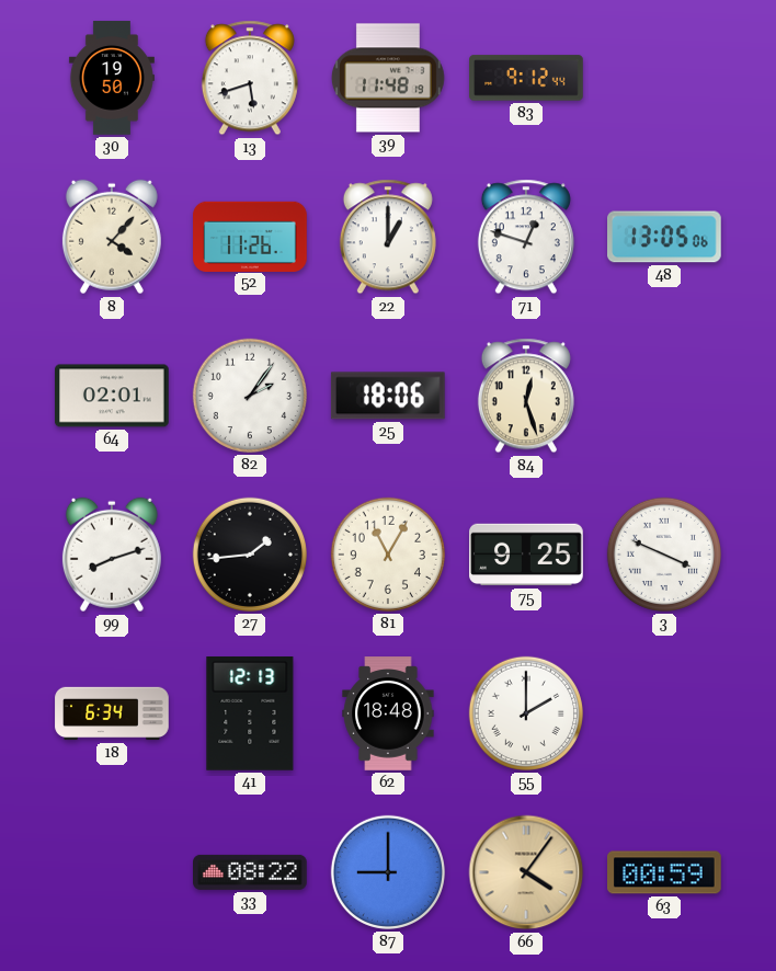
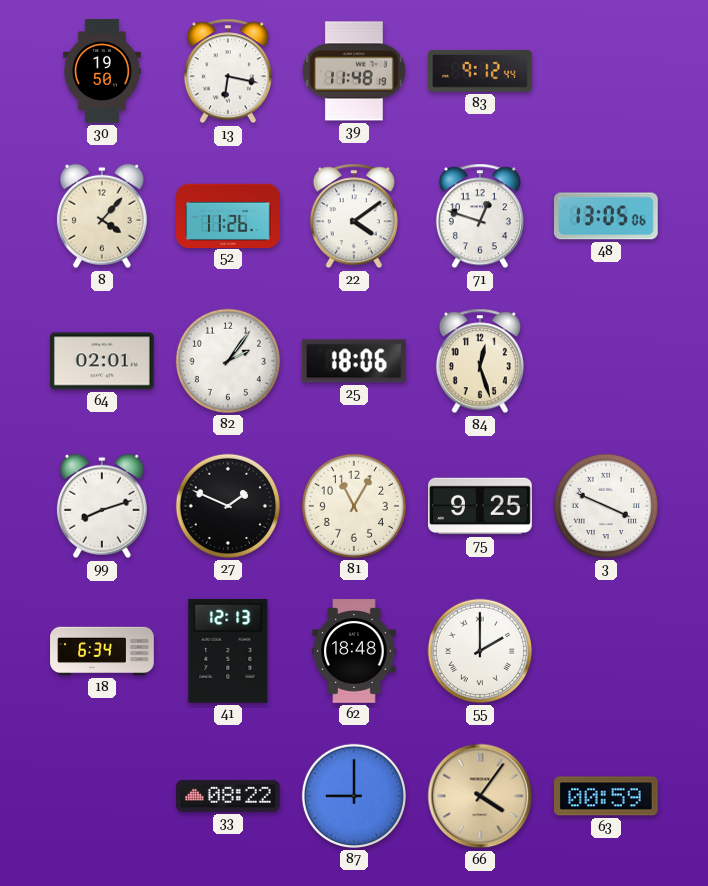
13: 5:42 -> 6:17
22: 1:00 -> 4:09
27: 1:44 -> 1:49
